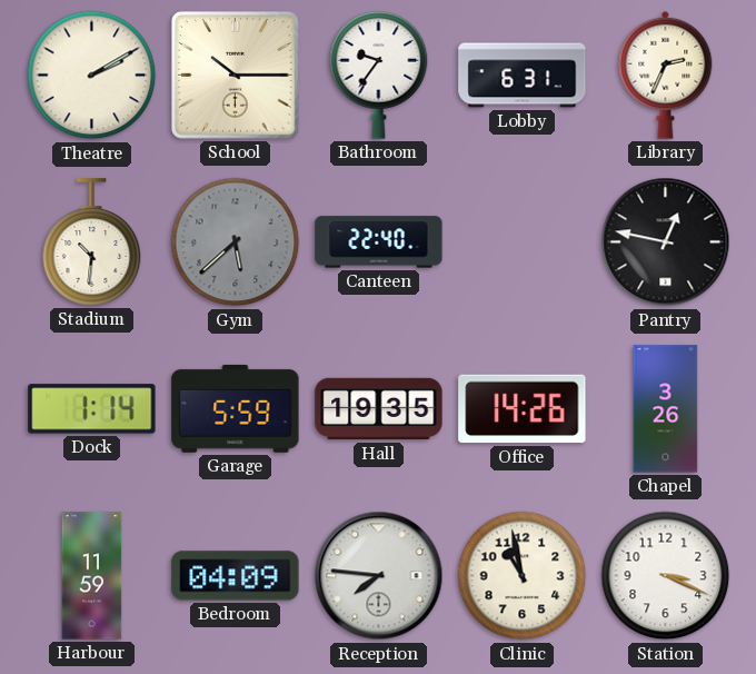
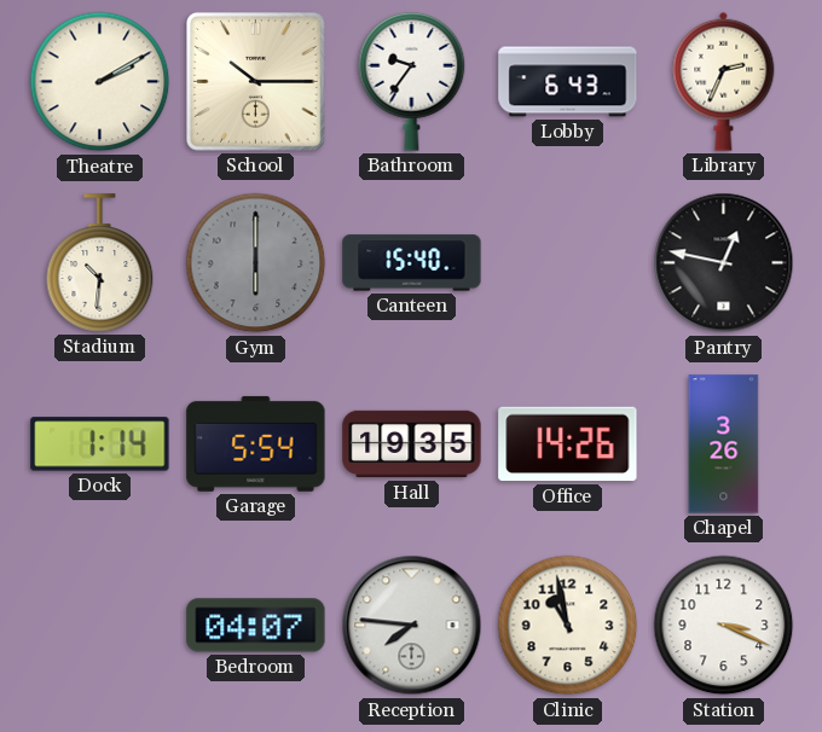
Lobby: 6:31 -> 6:43
Gym: 5:38 -> 6:00
Canteen: 22:40 -> 15:40
Garage: 5:59 -> 5:54
Harbour: 11:59 -> none
Bedroom: 04:09 -> 04:07
